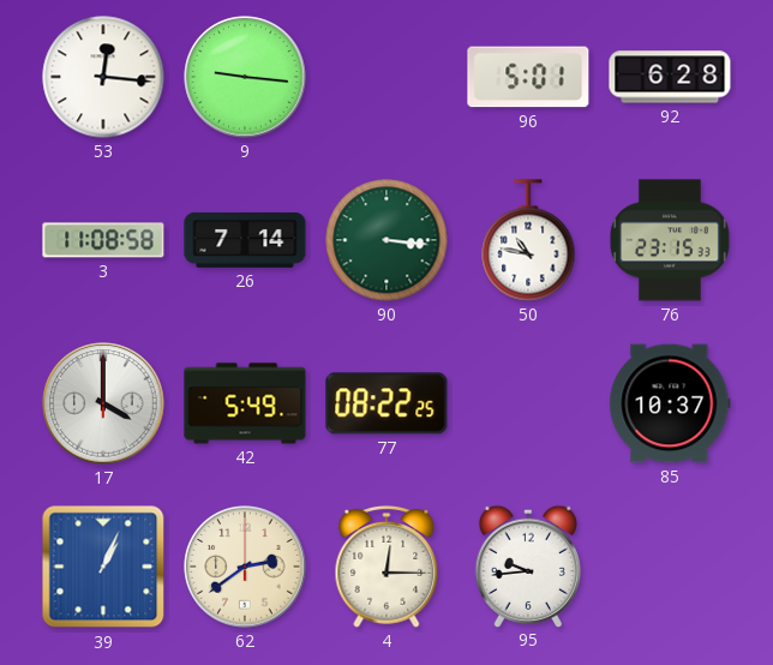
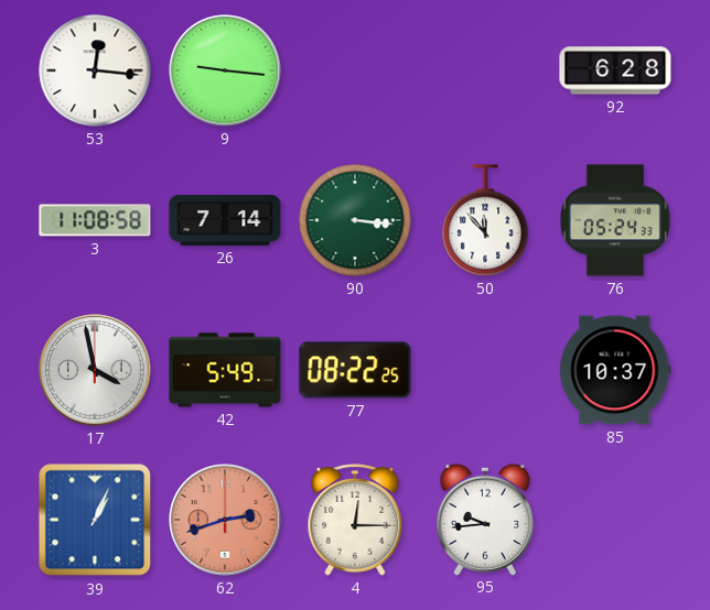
96: 5:01 -> none
50: 10:47 -> 11:53
76: 23:15 -> 05:24
17: 4:00 -> 3:58
62: 2:39 -> 2:42
62 dial: cream -> salmon
